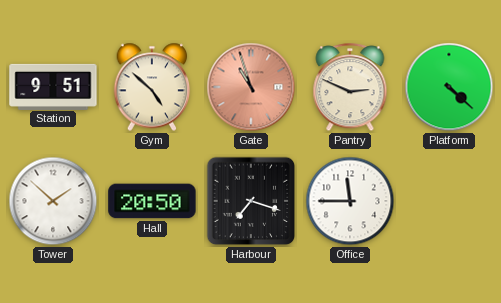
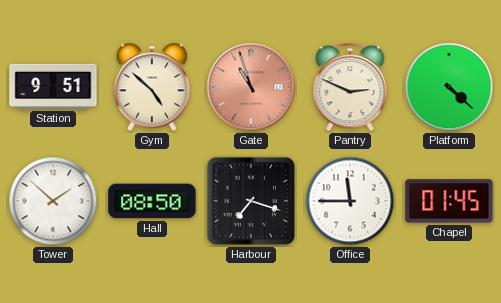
Hall: 20:50 -> 08:50
Chapel: none -> 01:45
